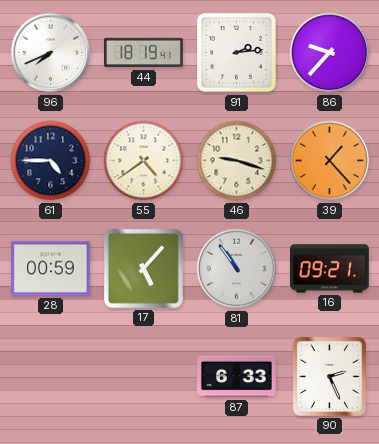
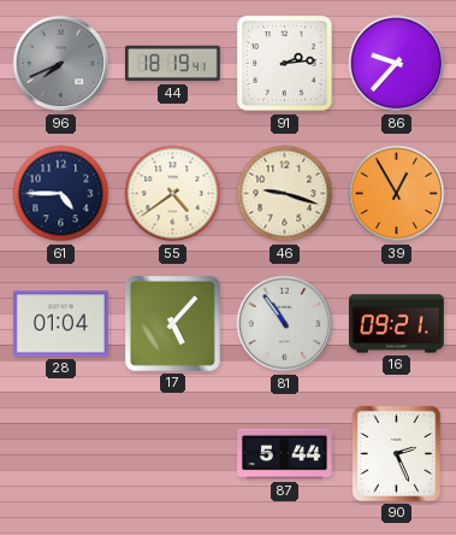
96 dial: white -> grey
39: 1:23 -> 12:55
28: 00:59 -> 01:04
87: 6:33 -> 5:44
